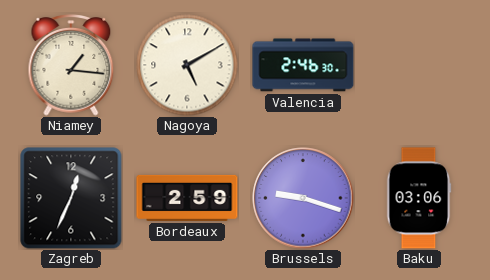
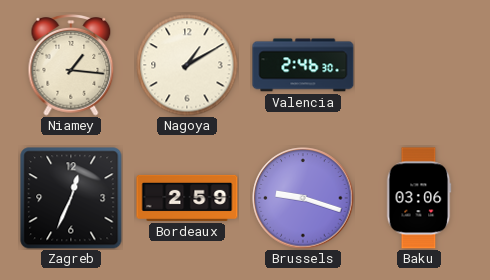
Nagoya: 5:10 -> 1:10
